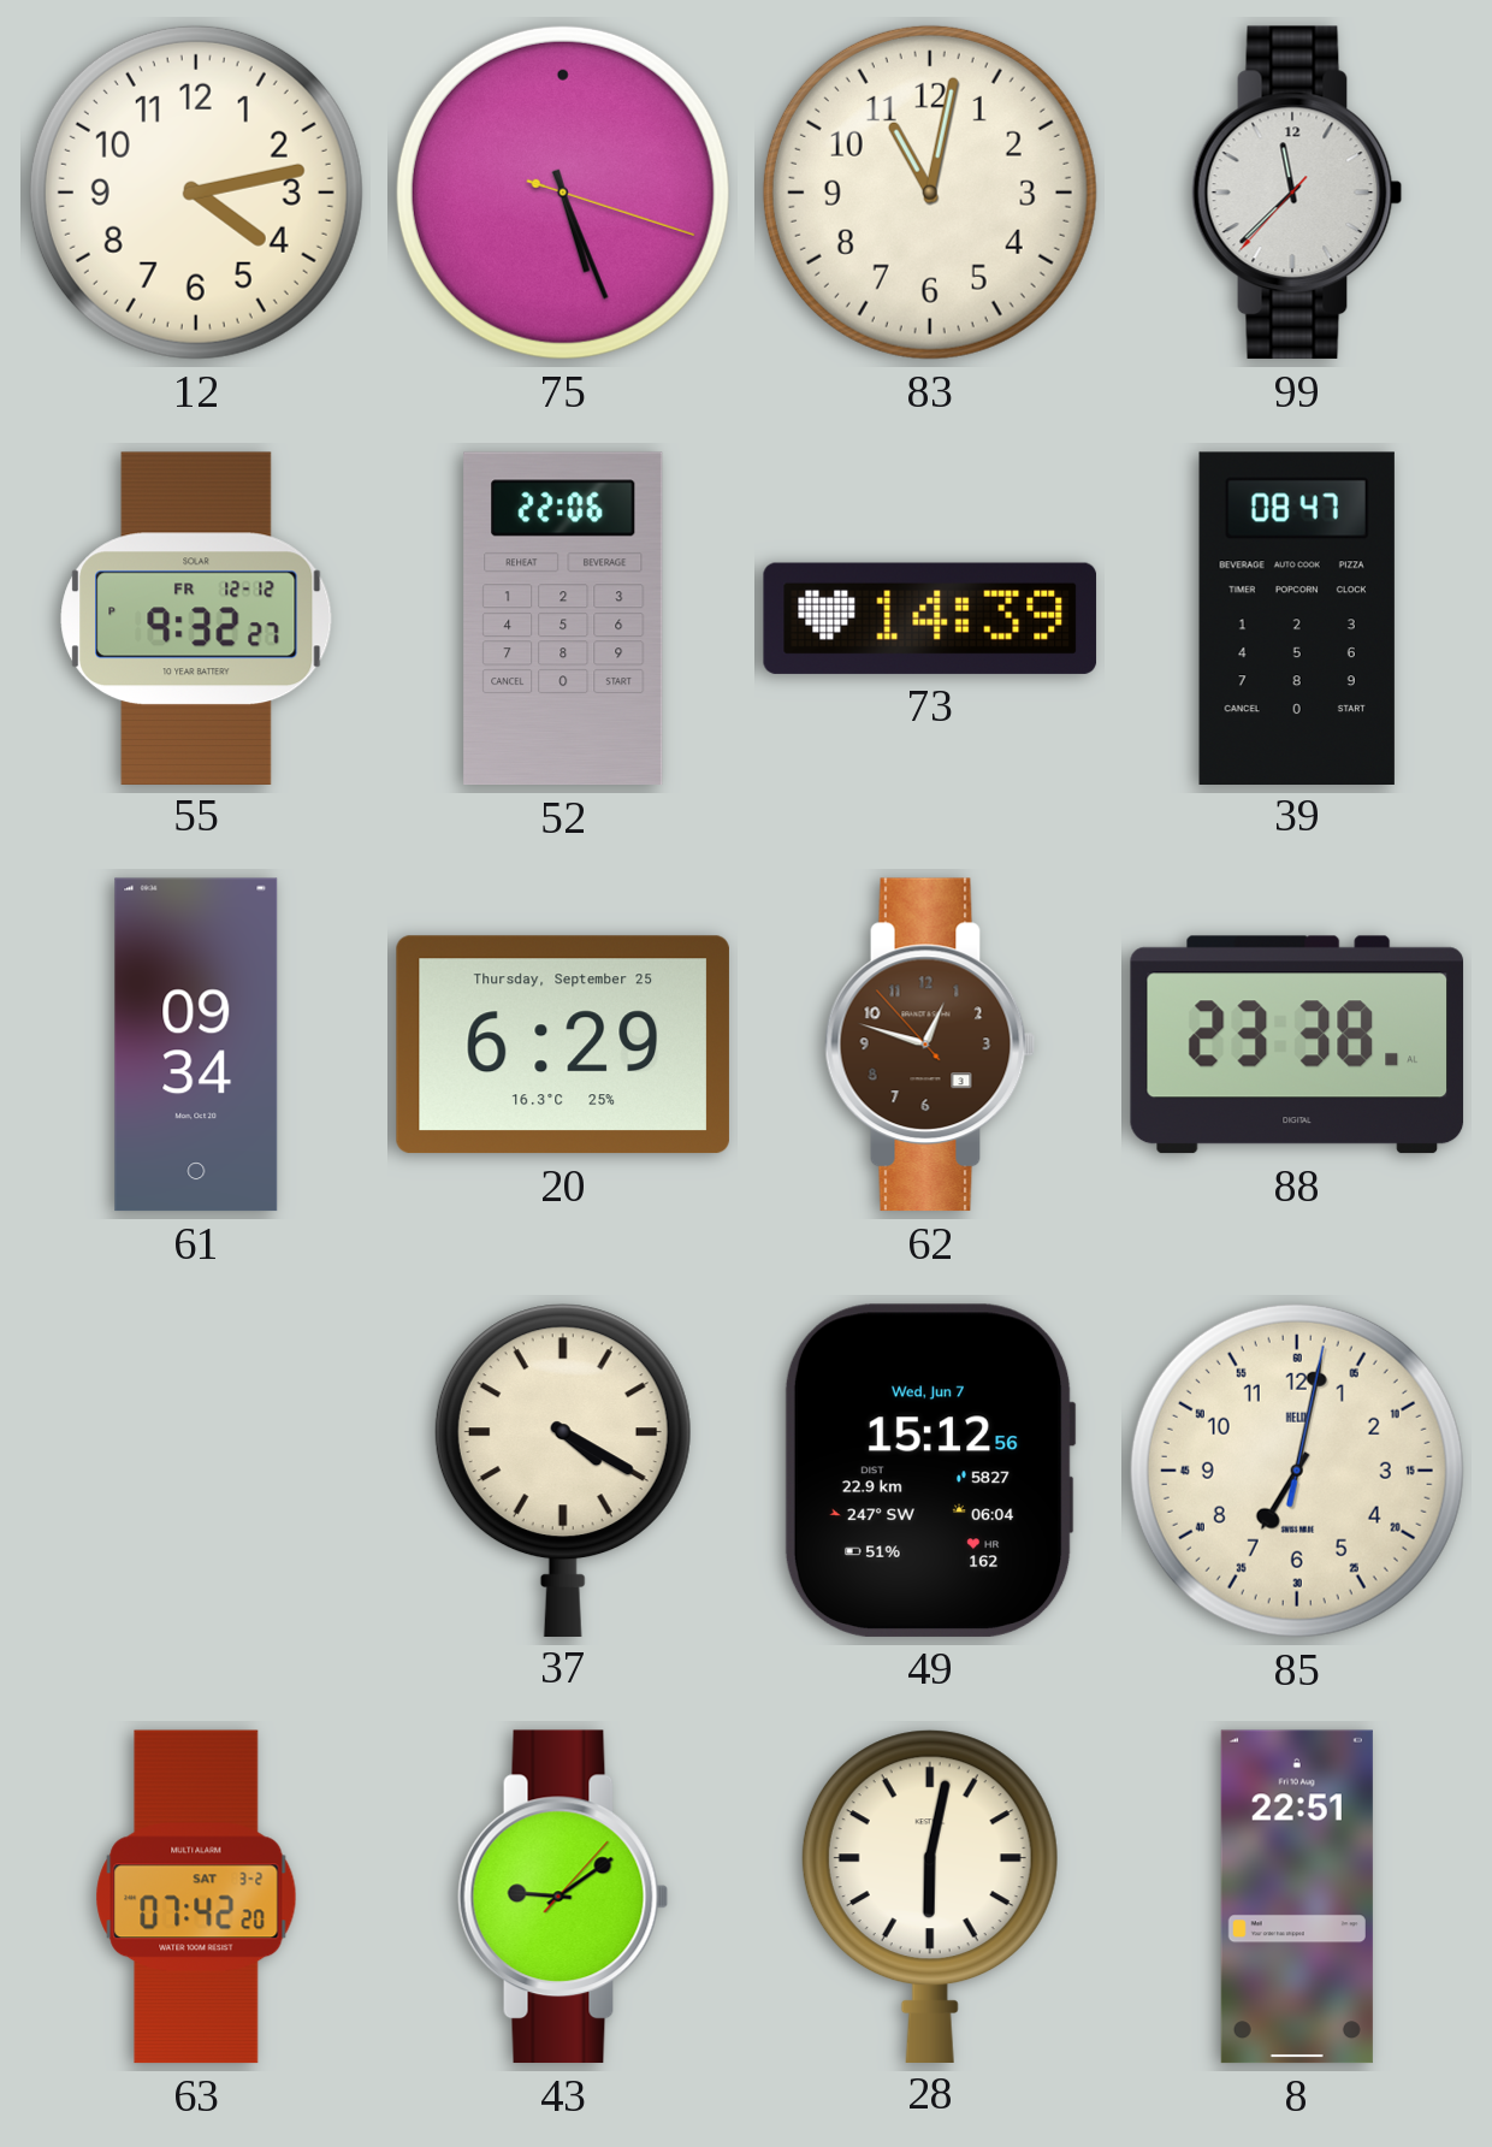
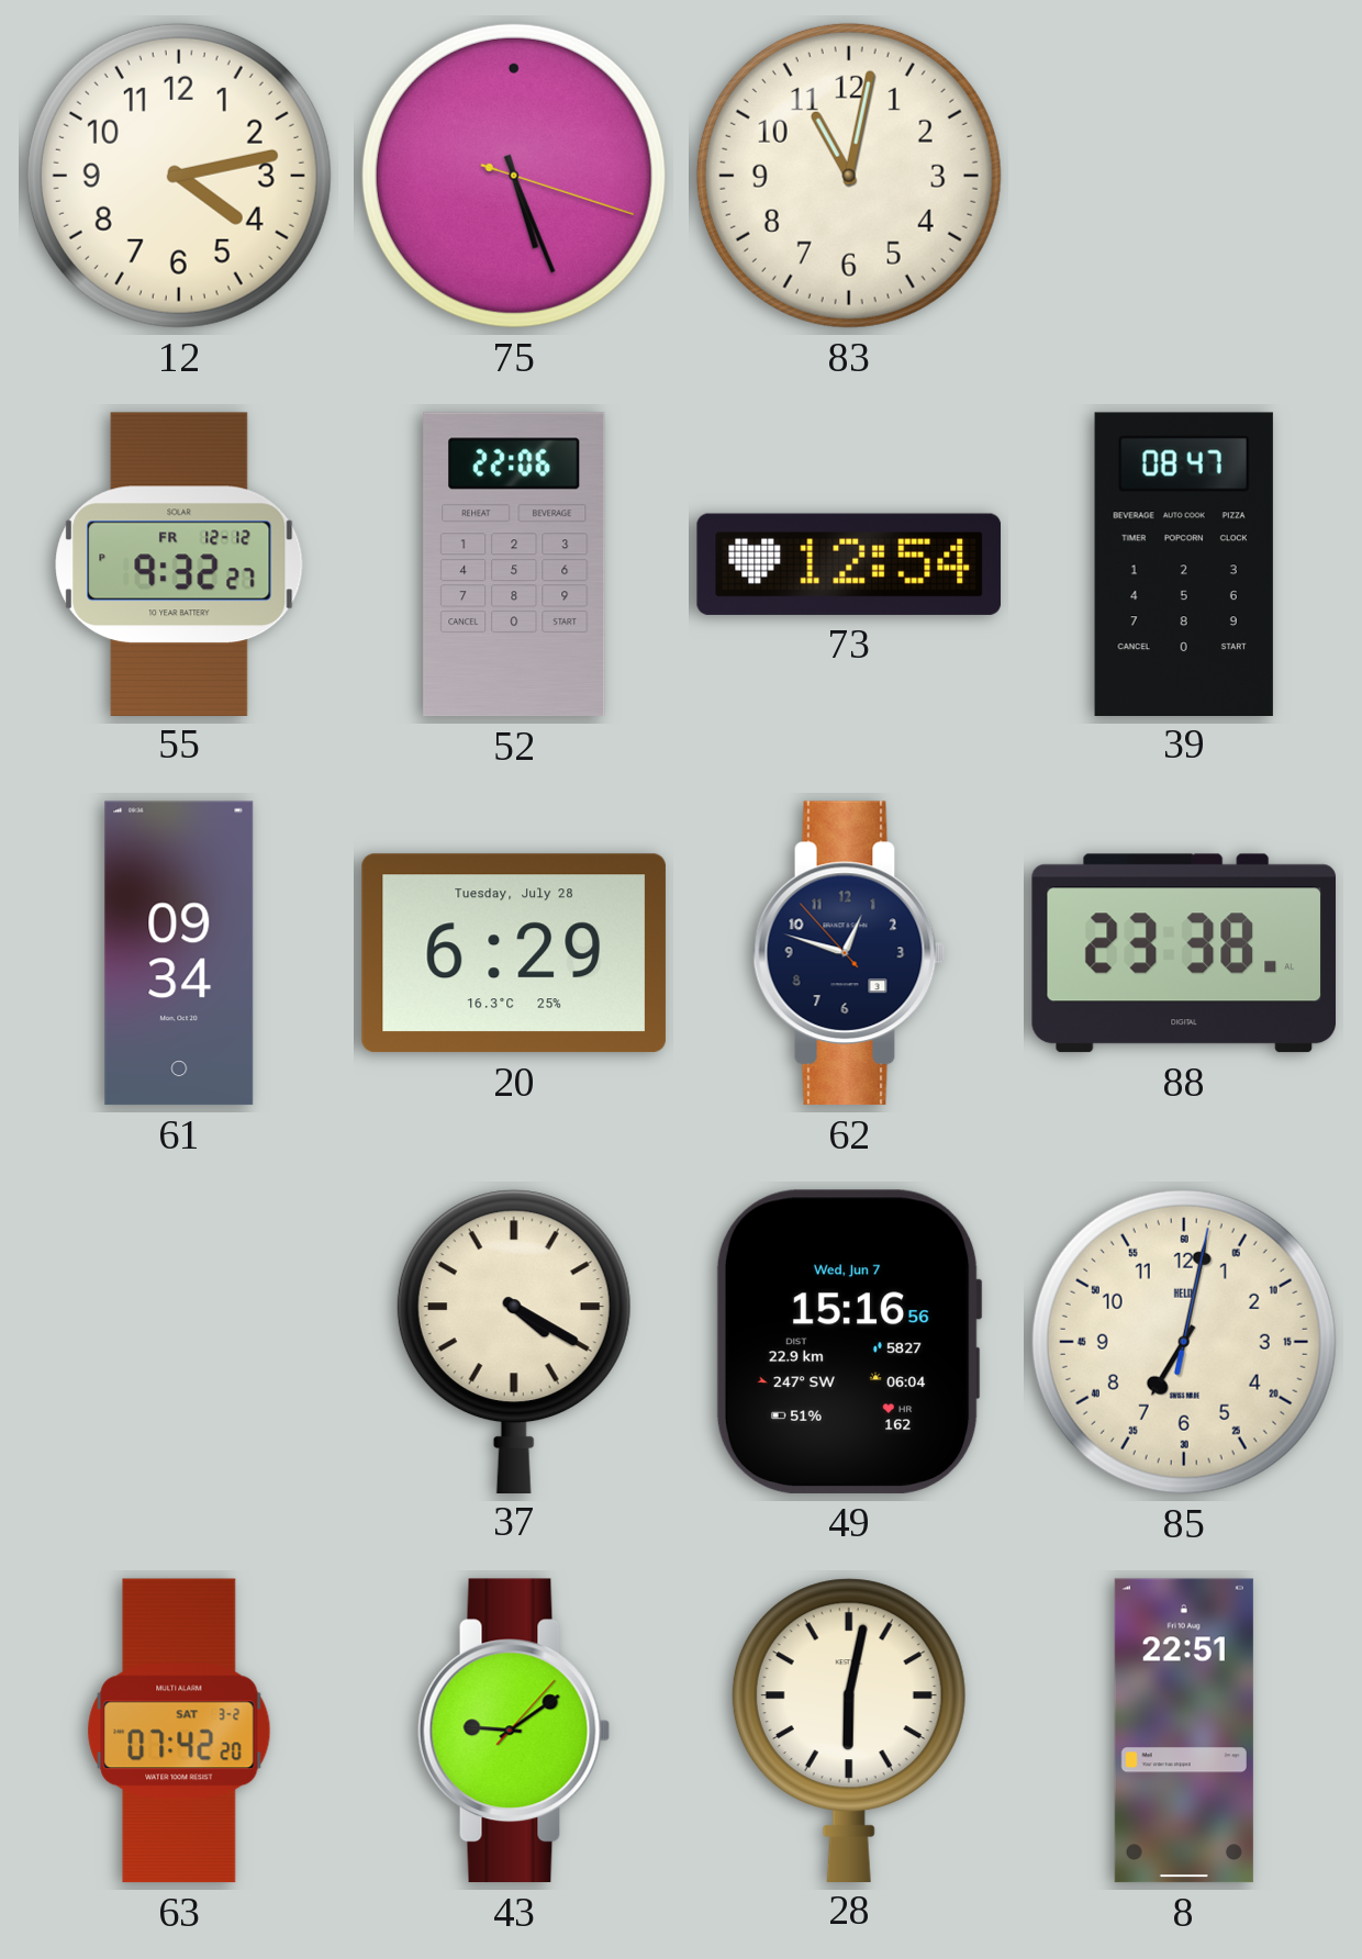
99: 11:37 -> none
73: 14:39 -> 12:54
20 date: Thursday, September 25 -> Tuesday, July 28
62 dial: brown -> navy
49: 15:12 -> 15:16
